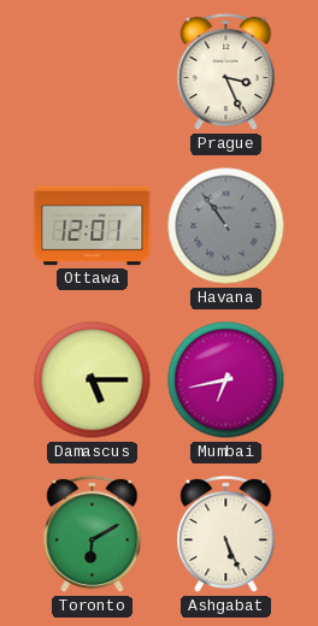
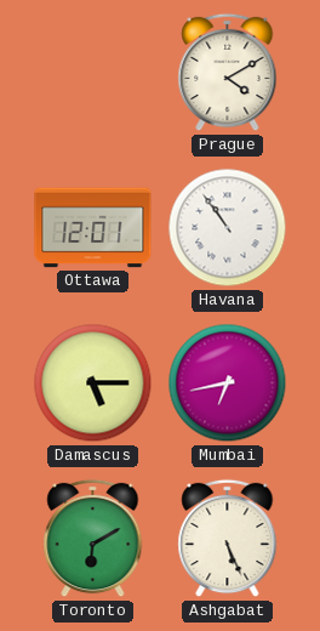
Prague: 3:26 -> 4:10
Havana dial: grey -> white
